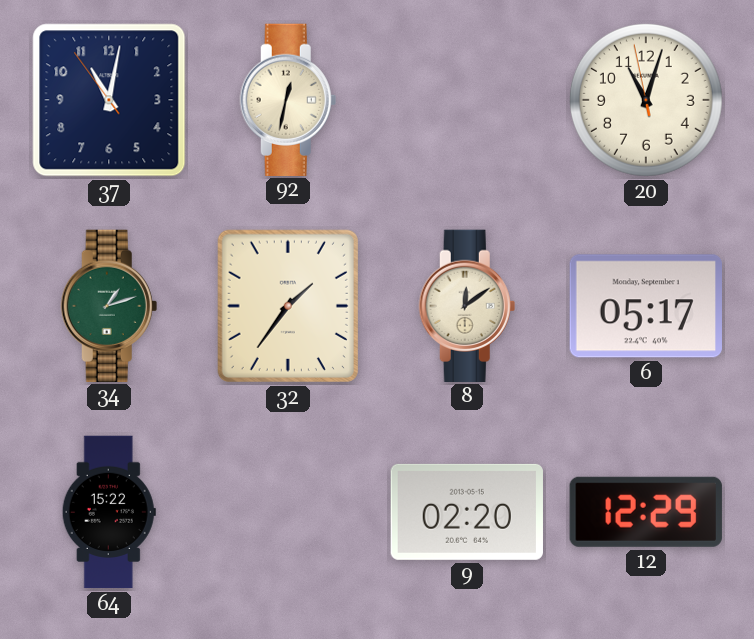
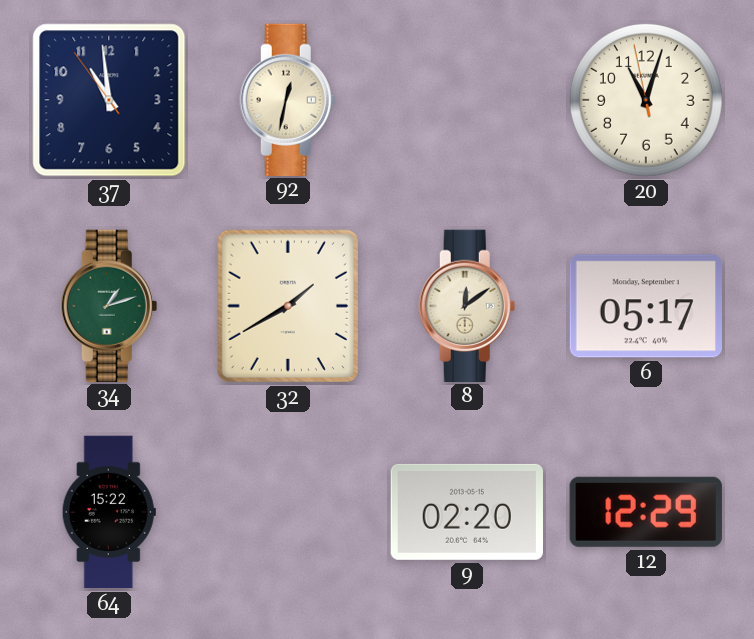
37: 11:01 -> 10:58
32: 1:36 -> 1:40
